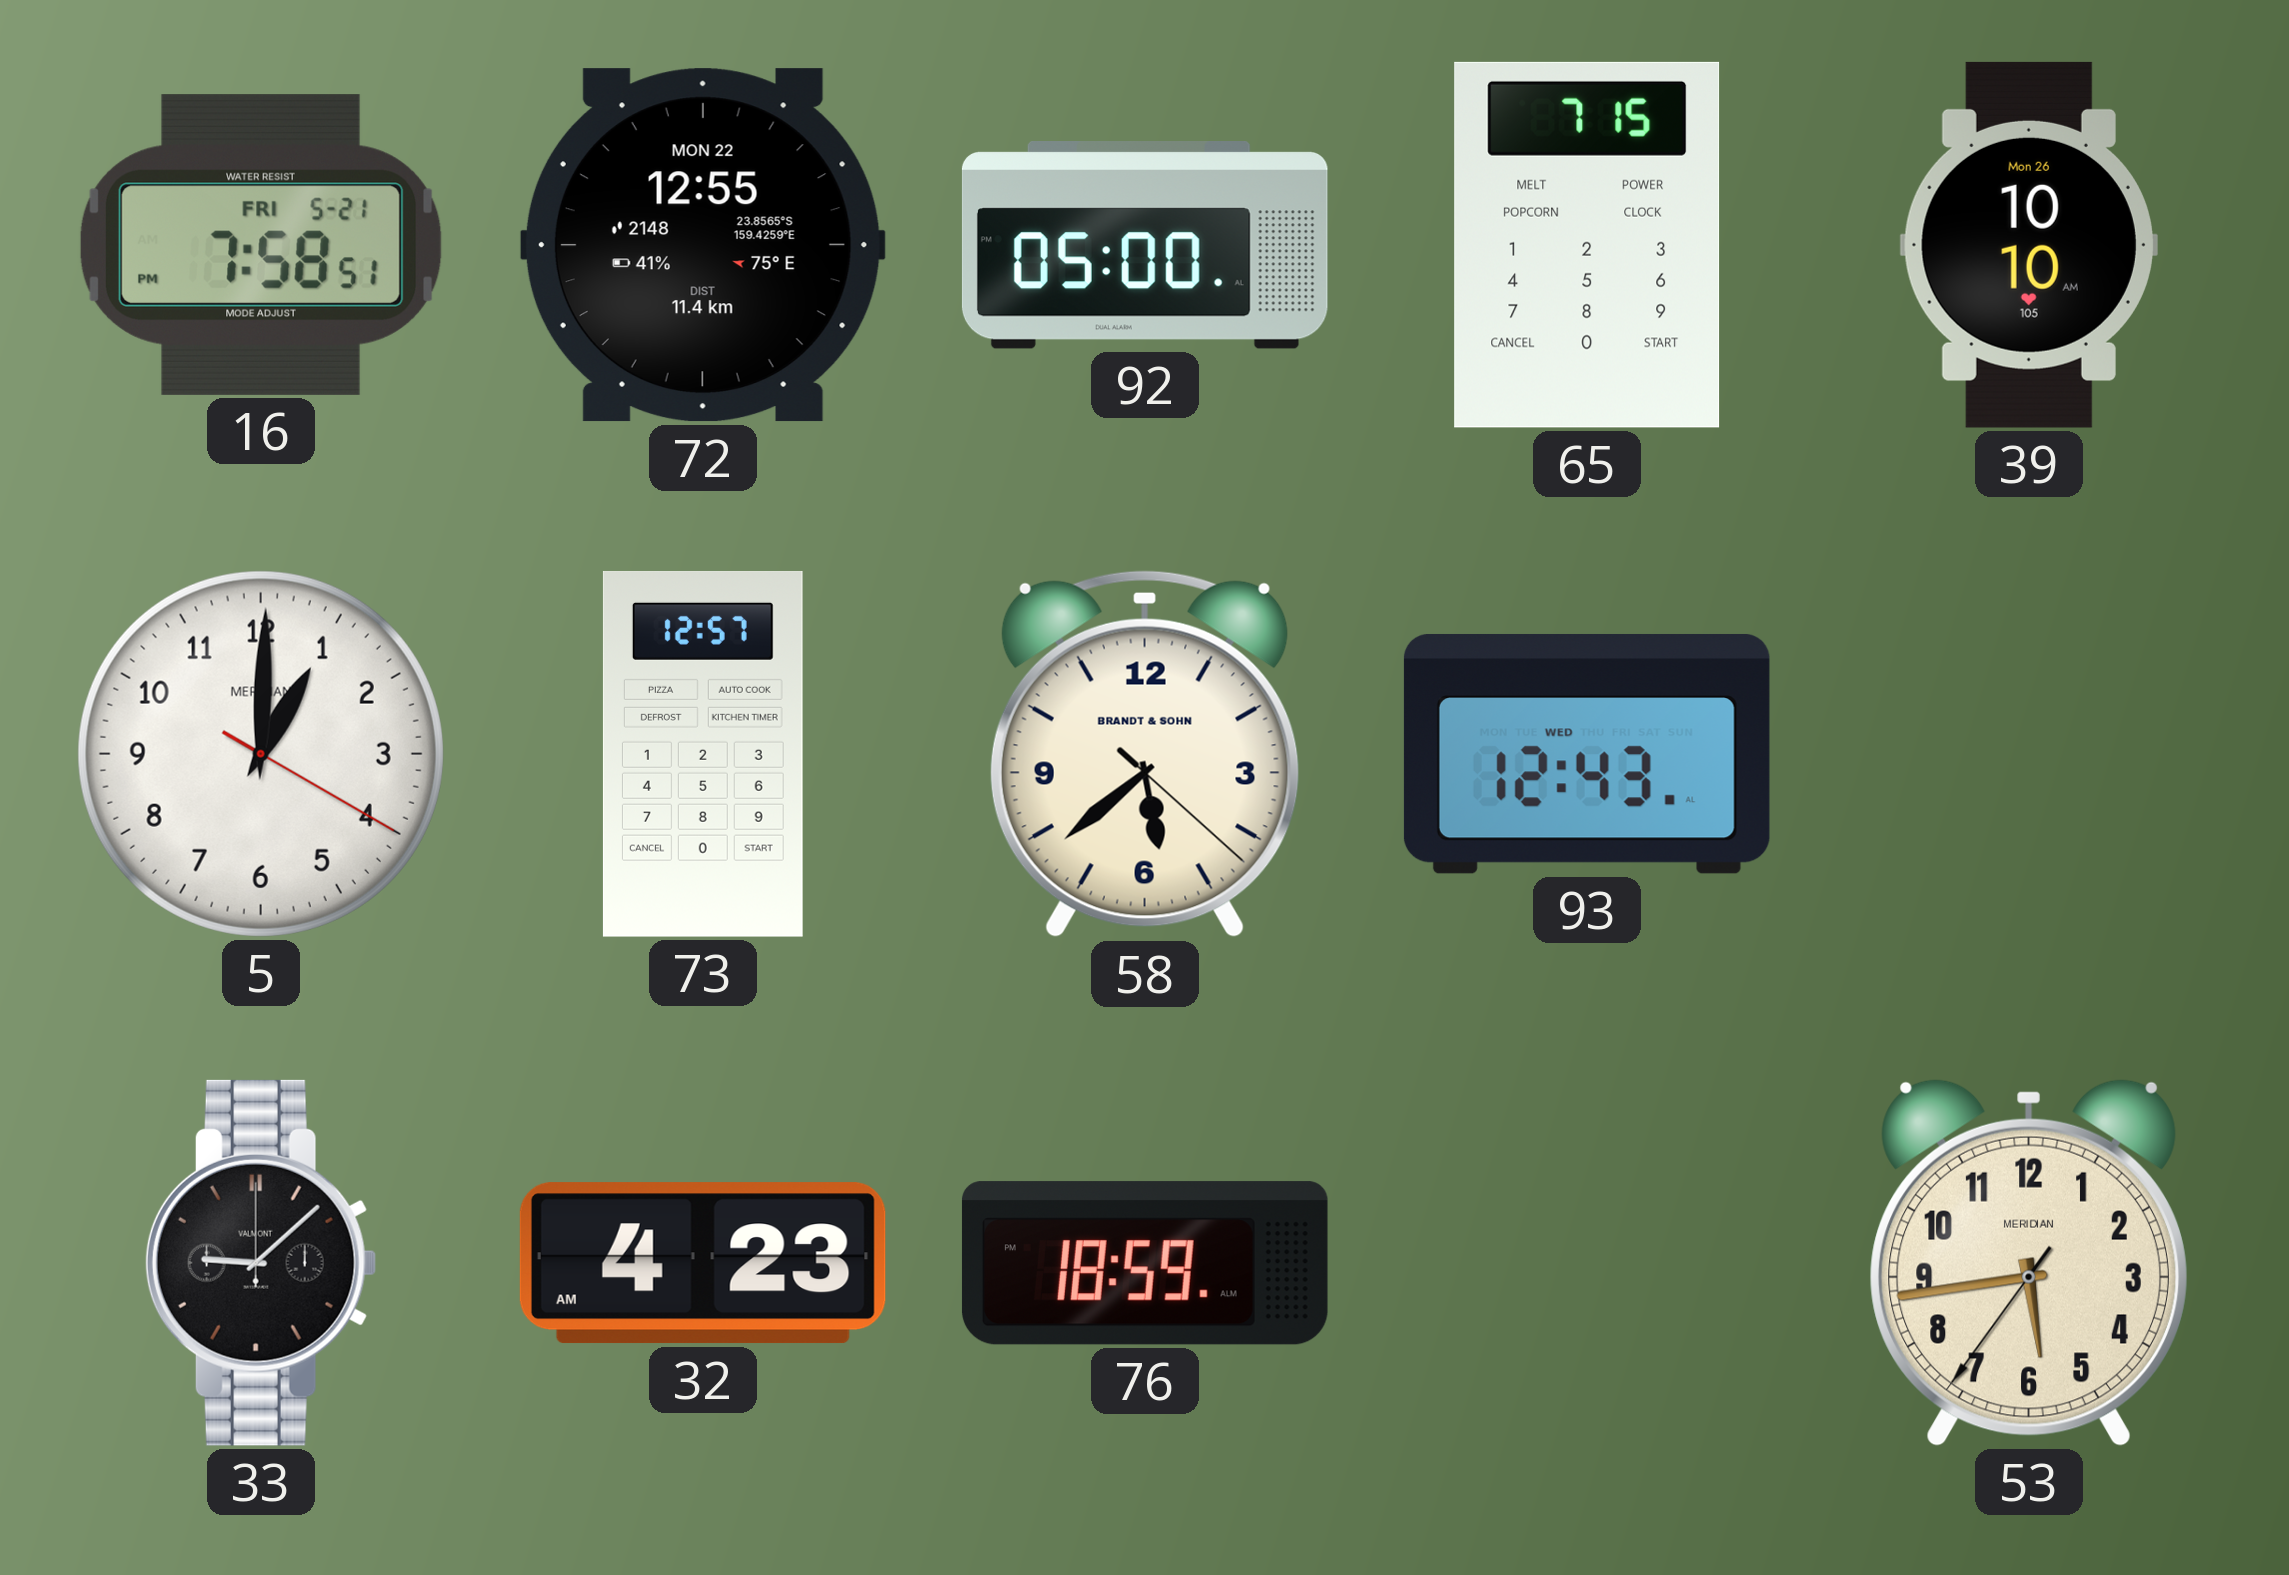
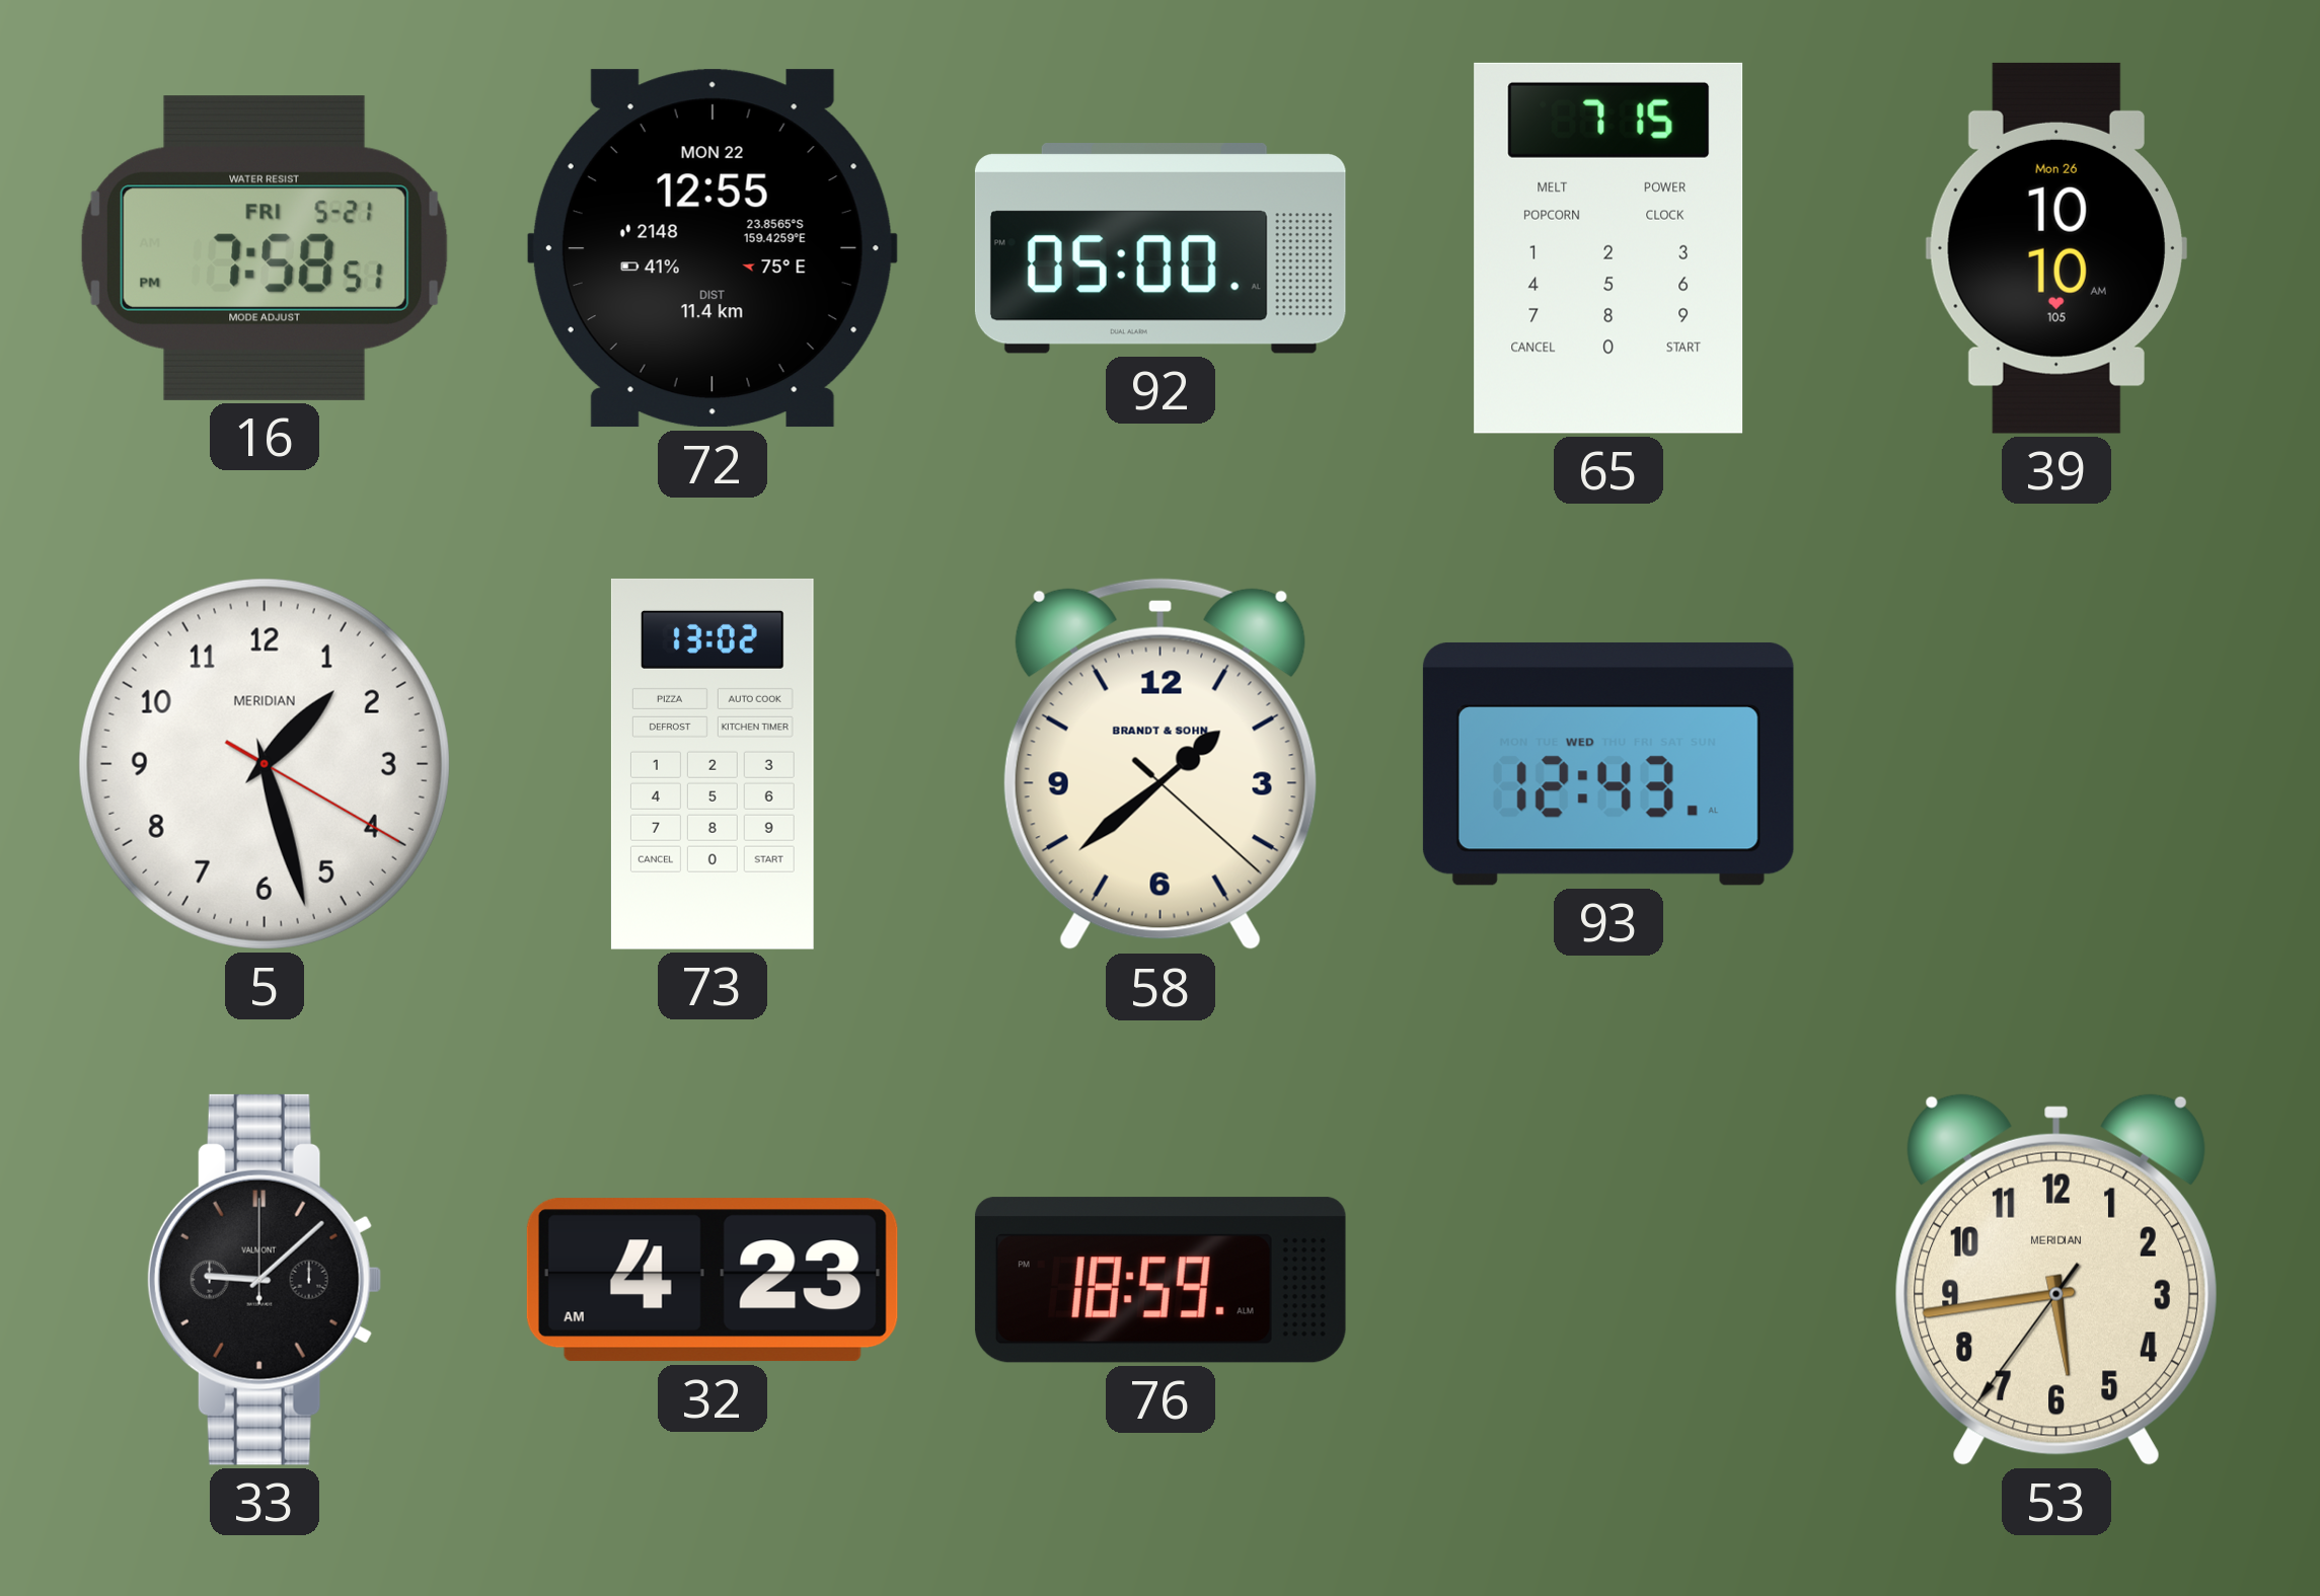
5: 1:00 -> 1:27
73: 12:57 -> 13:02
58: 5:38 -> 1:38
